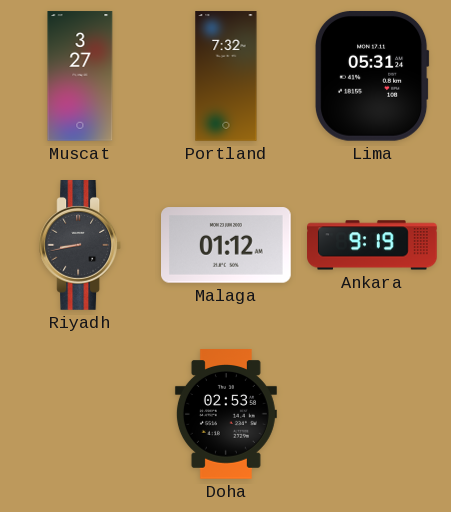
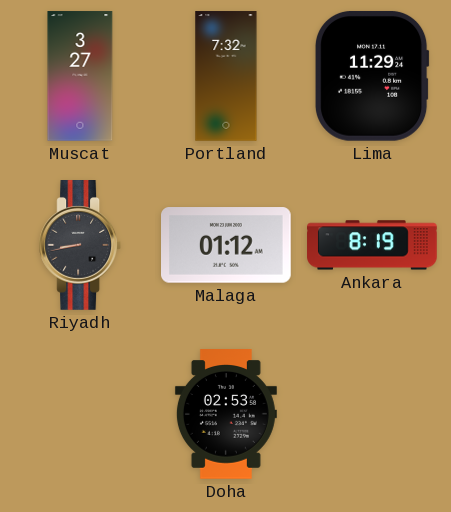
Lima: 05:31 -> 11:29
Ankara: 9:19 -> 8:19
